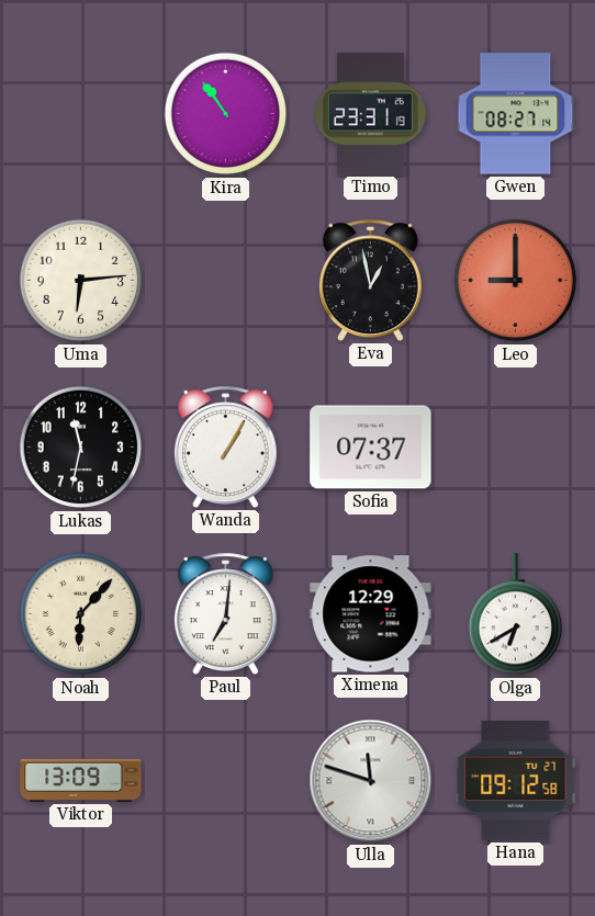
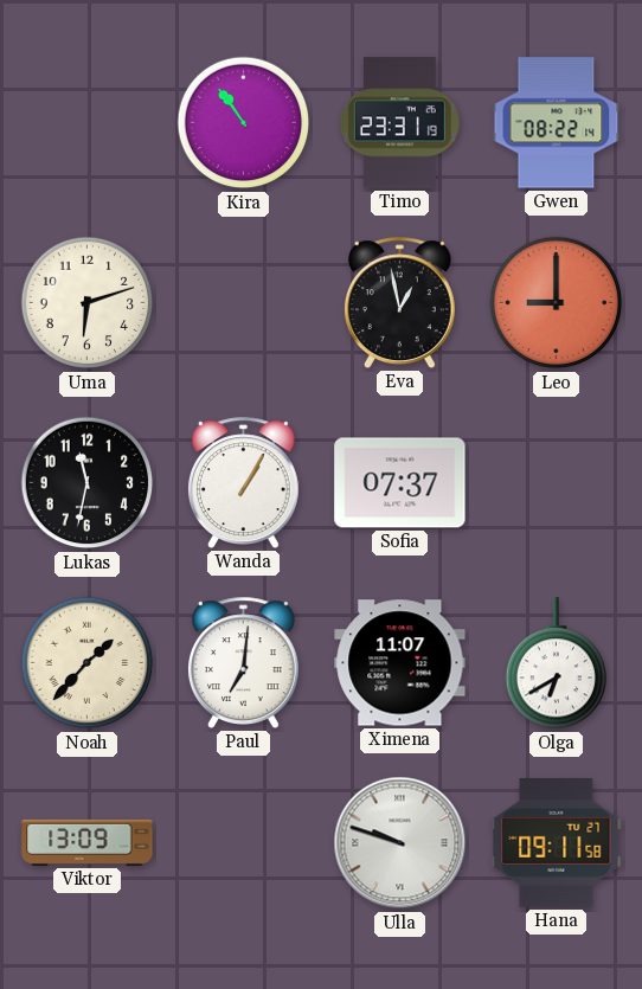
Gwen: 08:27 -> 08:22
Uma: 6:14 -> 6:12
Noah: 6:07 -> 1:37
Ximena: 12:29 -> 11:07
Ulla: 11:48 -> 9:48
Hana: 09:12 -> 09:11
